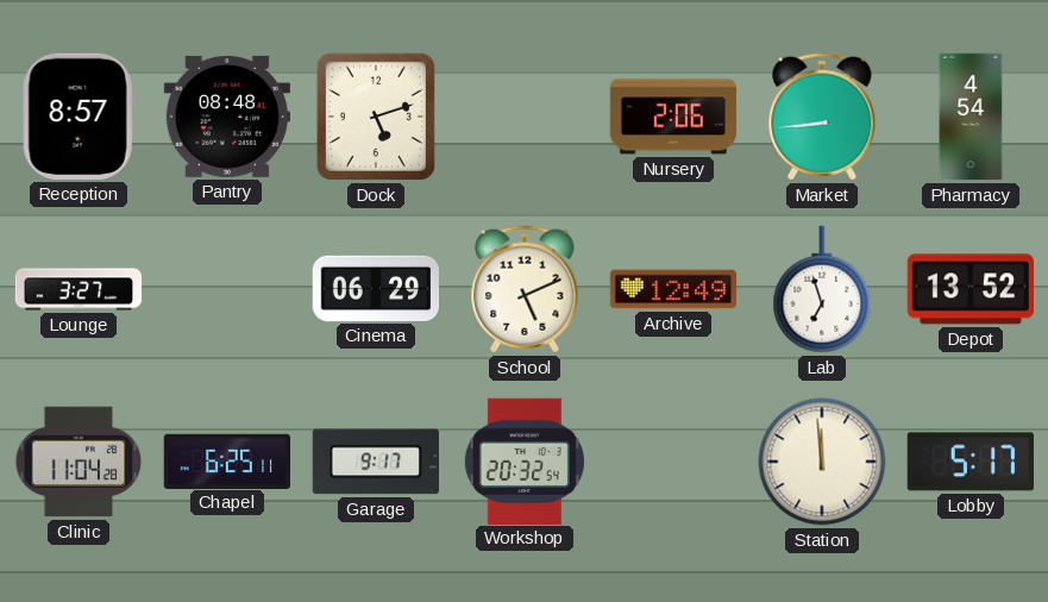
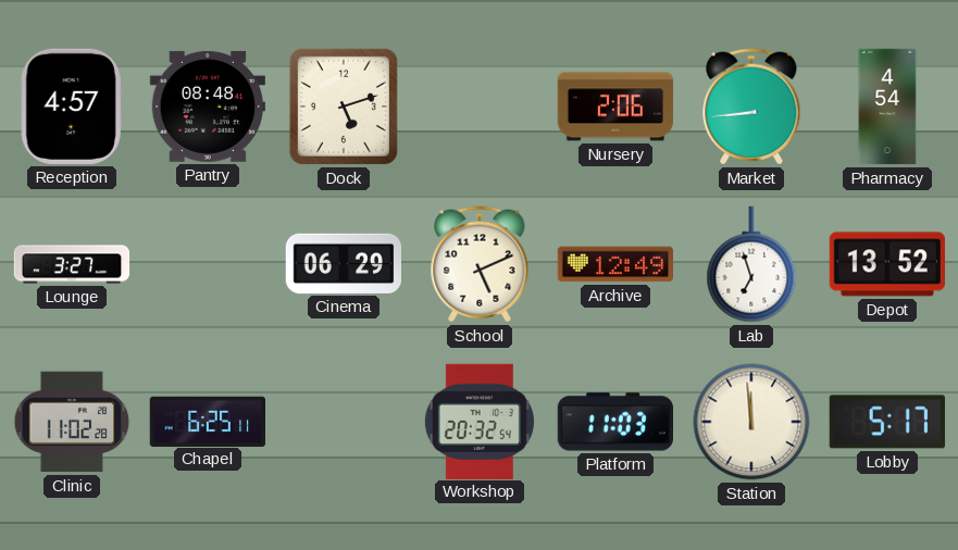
Reception: 8:57 -> 4:57
Clinic: 11:04 -> 11:02
Garage: 9:17 -> none
Platform: none -> 11:03
